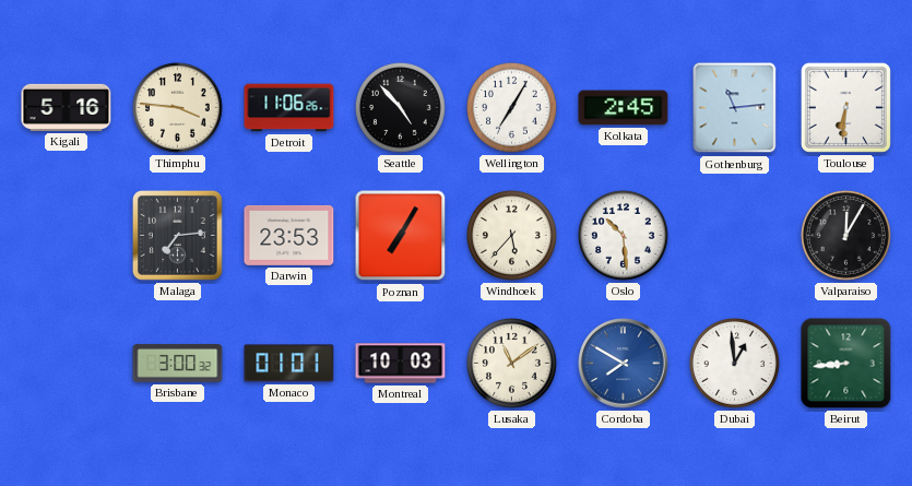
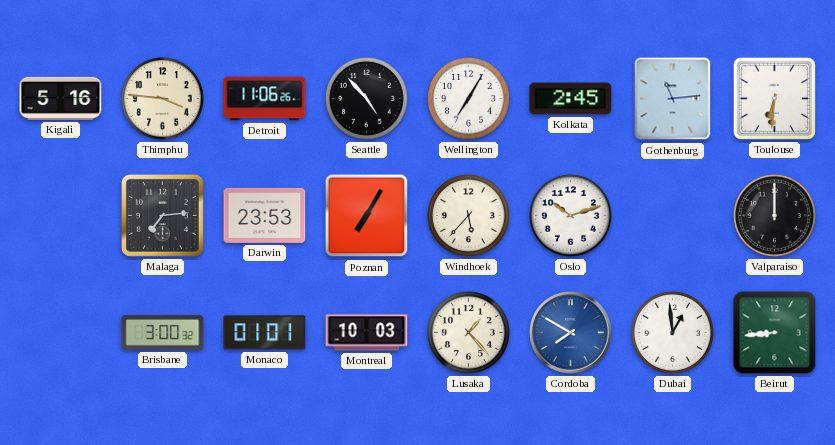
Oslo: 10:29 -> 10:12
Valparaiso: 12:05 -> 12:00
Lusaka: 11:09 -> 1:23
